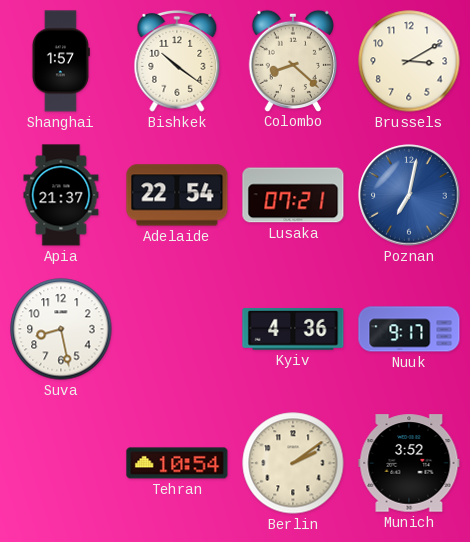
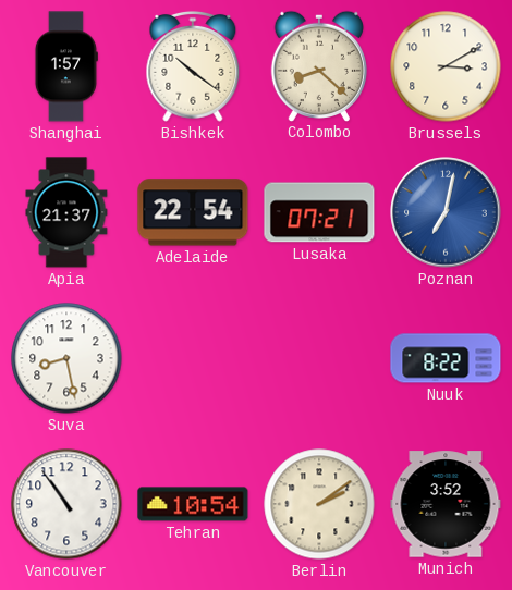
Kyiv: 4:36 -> none
Nuuk: 9:17 -> 8:22
Vancouver: none -> 10:54
